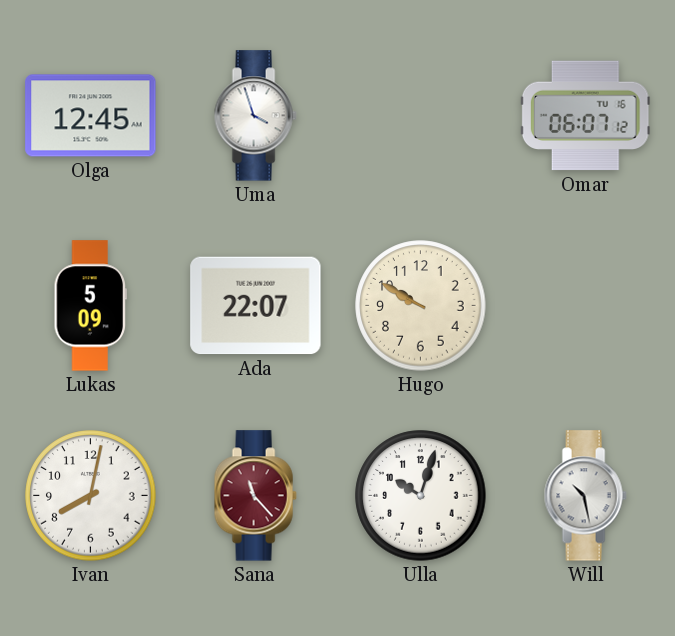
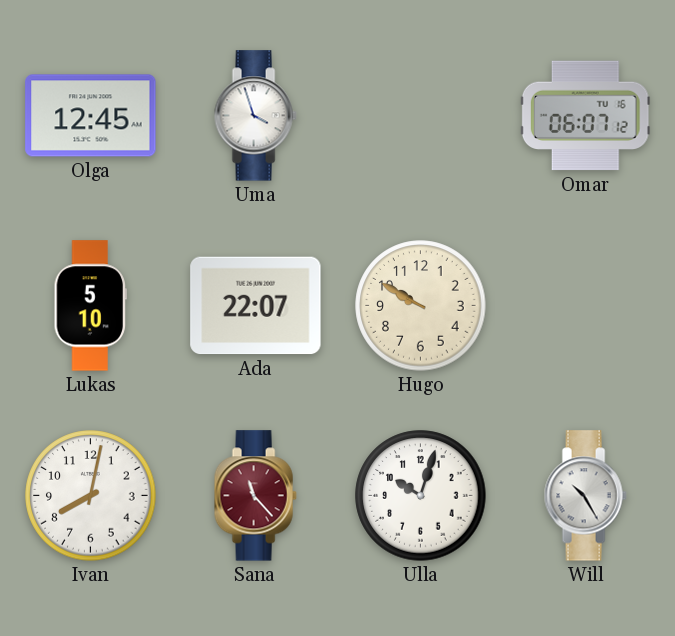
Lukas: 5:09 -> 5:10
Will: 10:28 -> 10:25
